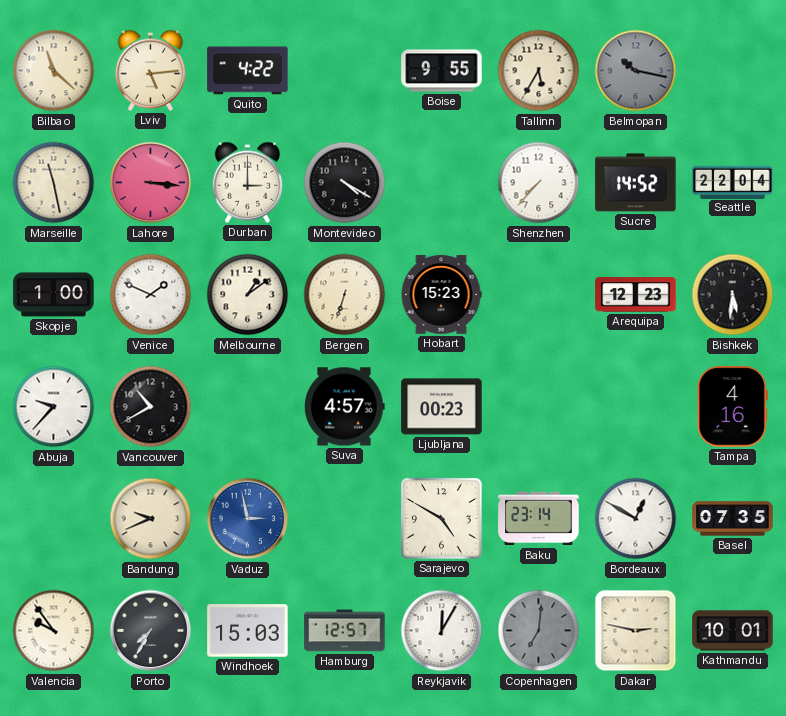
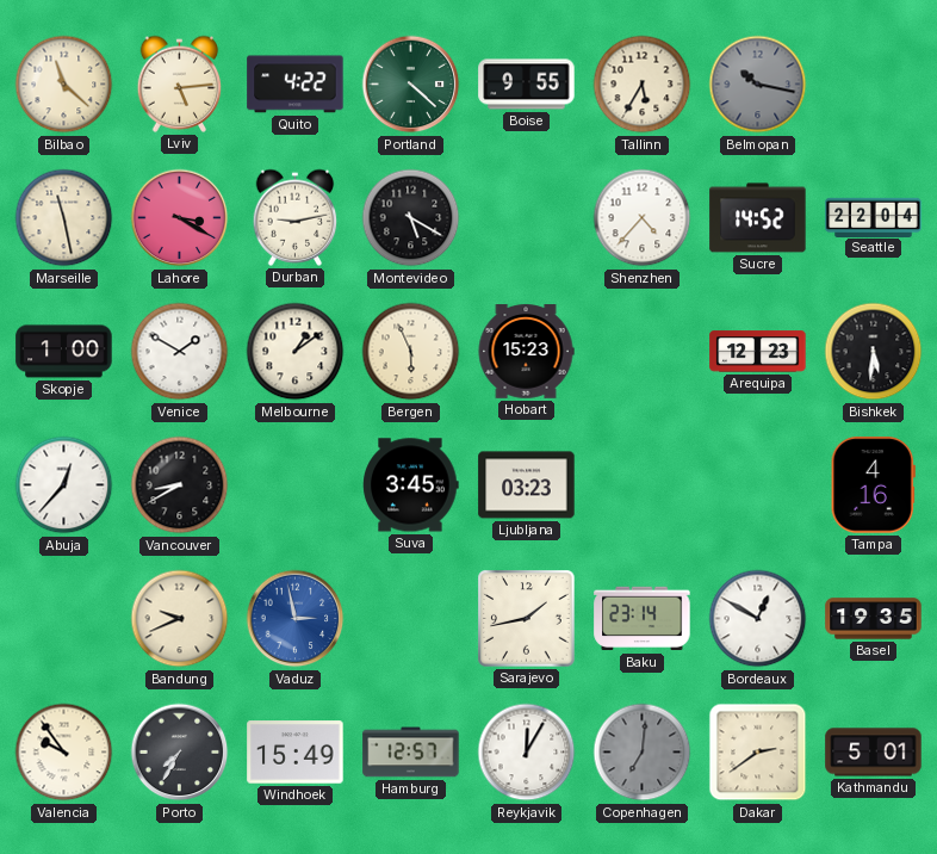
Portland: none -> 4:22
Lahore: 3:16 -> 3:20
Durban: 3:00 -> 9:13
Montevideo: 4:20 -> 5:20
Shenzhen: 7:37 -> 4:37
Venice: 1:49 -> 1:50
Bergen: 6:33 -> 5:56
Abuja: 9:37 -> 12:37
Vancouver: 10:40 -> 8:40
Suva: 4:57 -> 3:45
Ljubljana: 00:23 -> 03:23
Sarajevo: 4:50 -> 1:43
Basel: 07:35 -> 19:35
Windhoek: 15:03 -> 15:49
Dakar: 2:47 -> 2:39
Kathmandu: 10:01 -> 5:01
